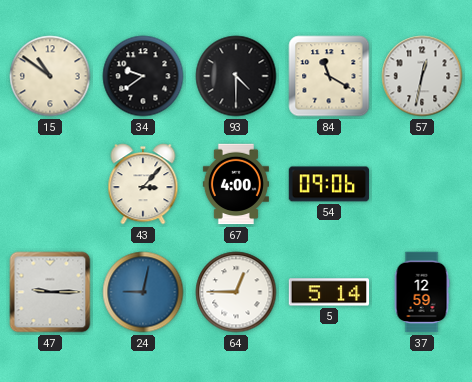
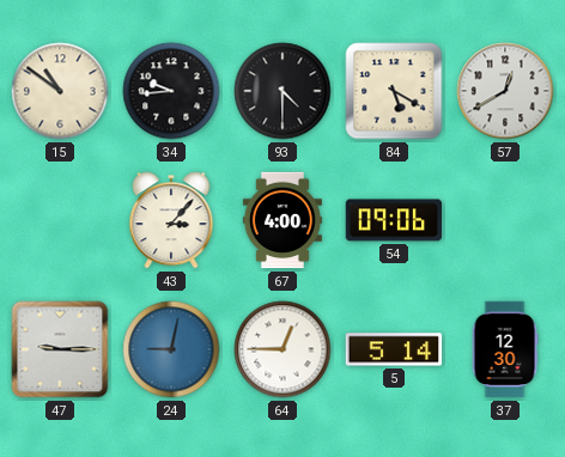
34: 9:39 -> 9:44
84: 11:20 -> 5:20
57: 12:32 -> 12:40
37: 12:59 -> 12:30
